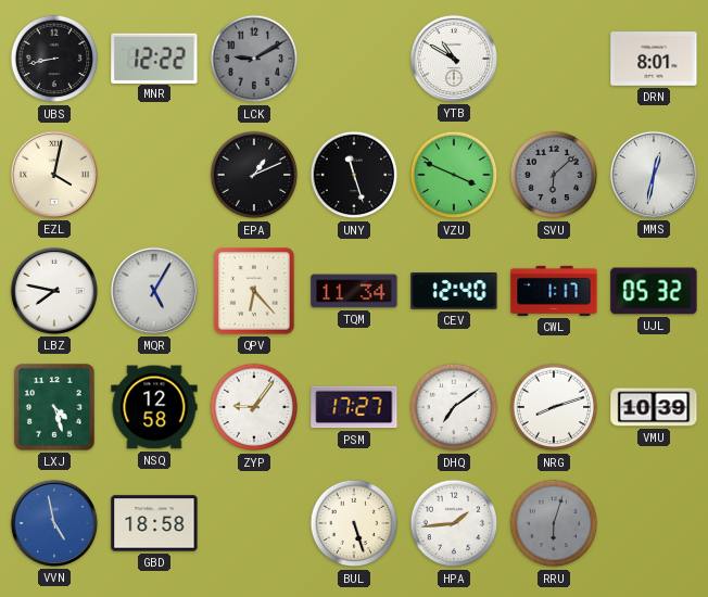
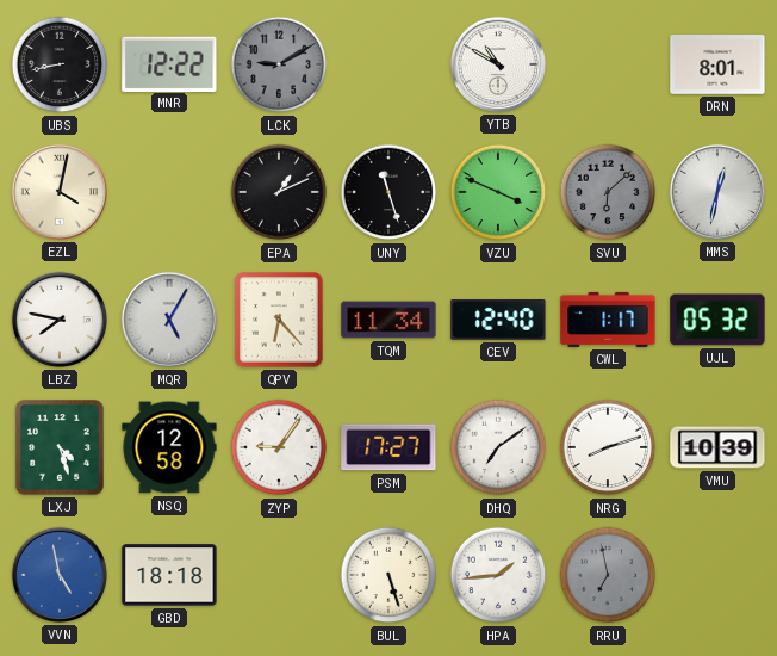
GBD: 18:58 -> 18:18
RRU: 6:03 -> 6:58
